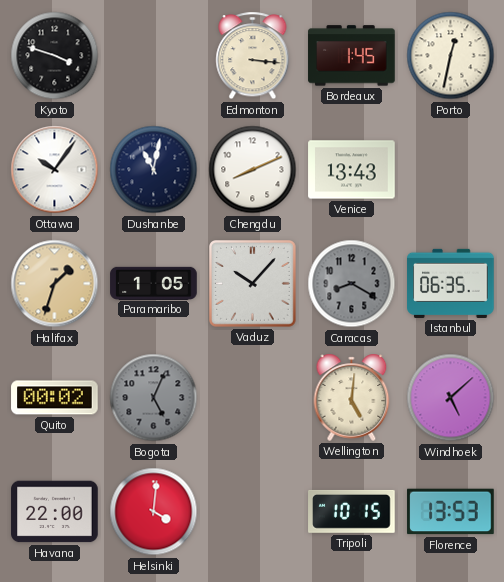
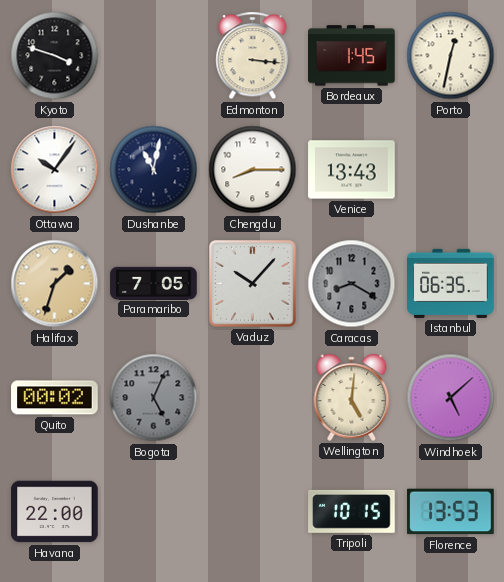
Chengdu: 8:11 -> 8:15
Paramaribo: 1:05 -> 7:05
Helsinki: 4:01 -> none
